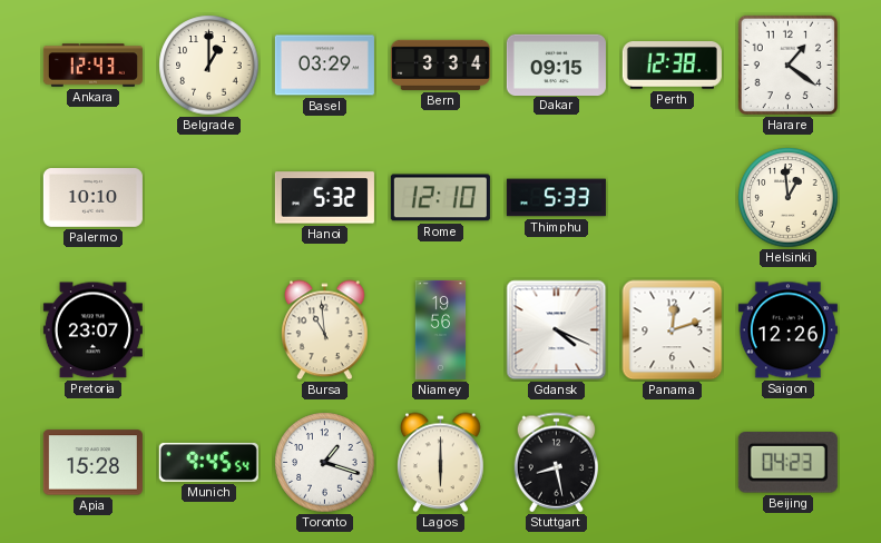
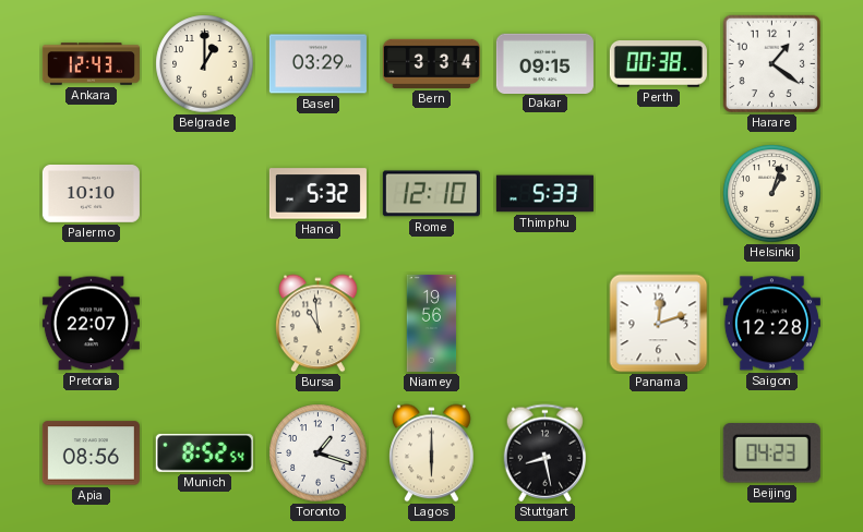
Perth: 12:38 -> 00:38
Helsinki: 12:59 -> 1:03
Pretoria: 23:07 -> 22:07
Gdansk: 4:19 -> none
Saigon: 12:26 -> 12:28
Apia: 15:28 -> 08:56
Munich: 9:45 -> 8:52
